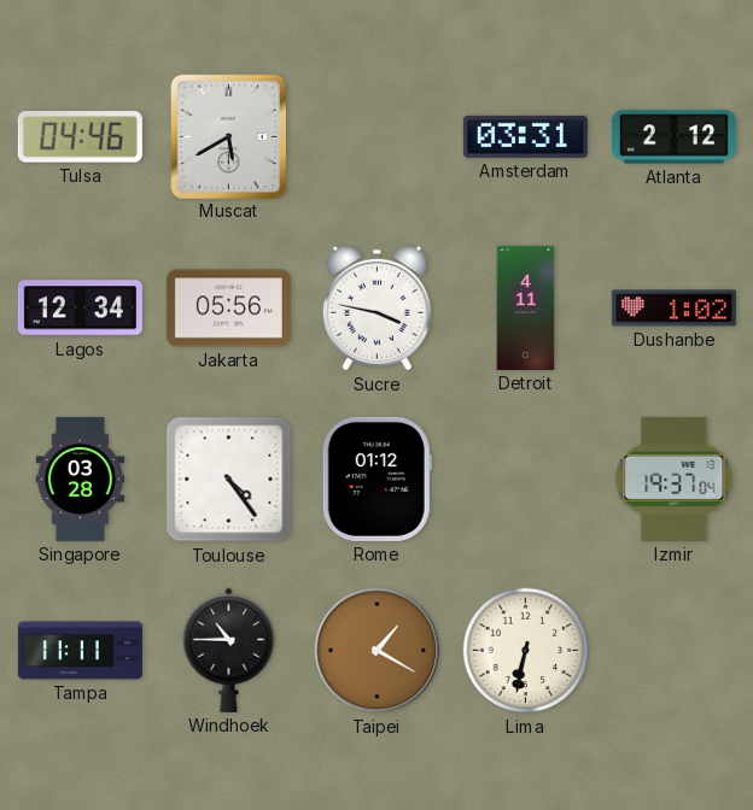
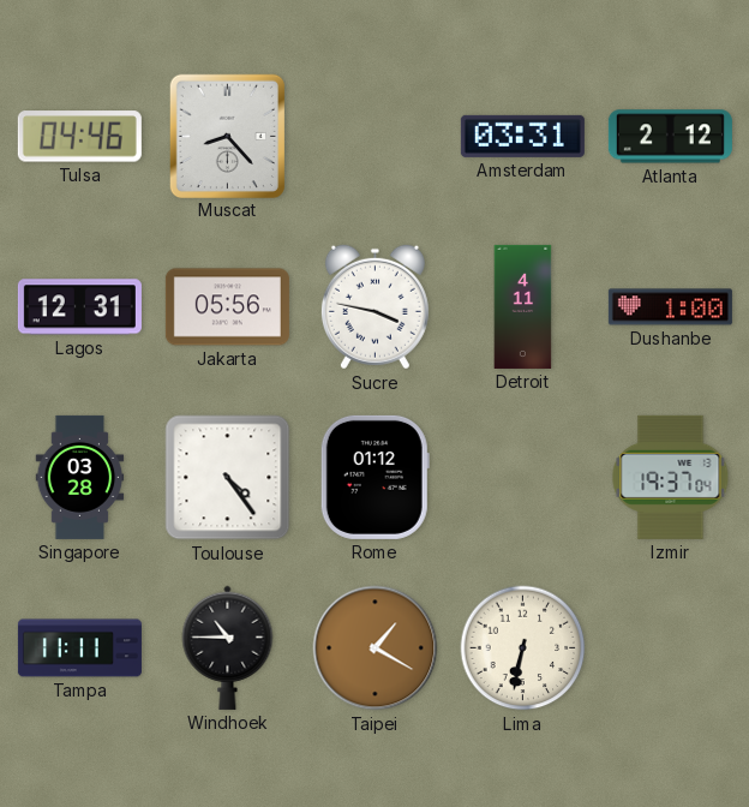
Muscat: 5:40 -> 8:23
Lagos: 12:34 -> 12:31
Dushanbe: 1:02 -> 1:00
